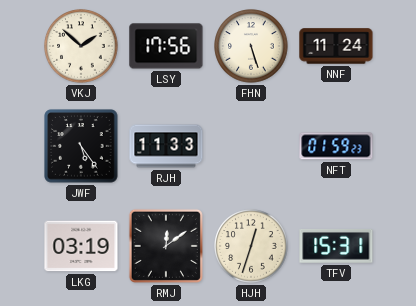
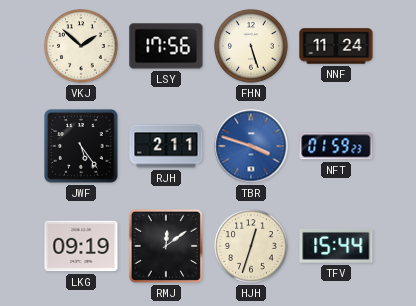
RJH: 11:33 -> 2:11
TBR: none -> 3:48
LKG: 03:19 -> 09:19
TFV: 15:31 -> 15:44
